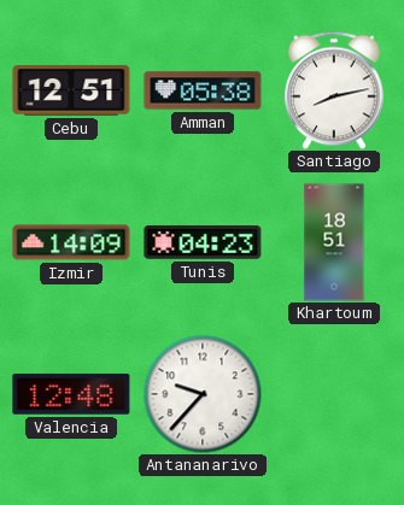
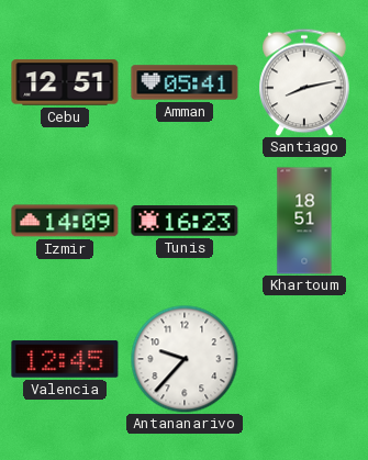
Amman: 05:38 -> 05:41
Tunis: 04:23 -> 16:23
Valencia: 12:48 -> 12:45
